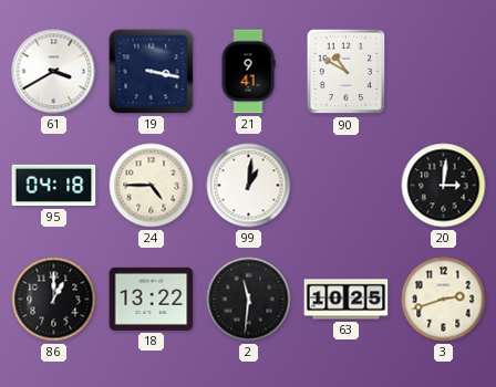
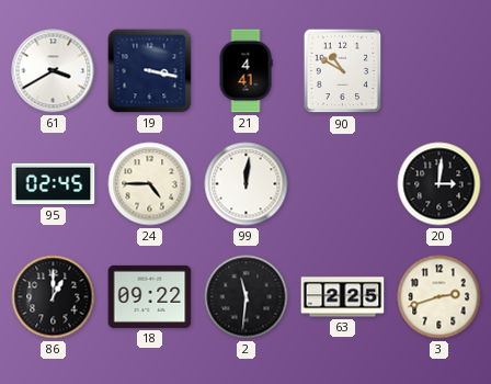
21: 9:41 -> 4:41
95: 04:18 -> 02:45
99: 1:01 -> 12:01
18: 13:22 -> 09:22
63: 10:25 -> 2:25
